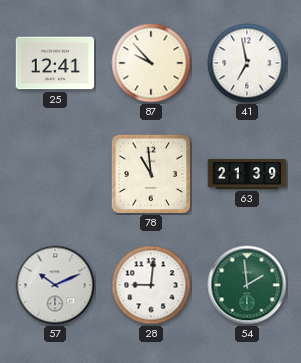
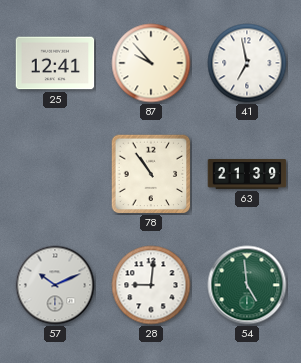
78: 10:59 -> 10:54
54: 1:59 -> 4:59
